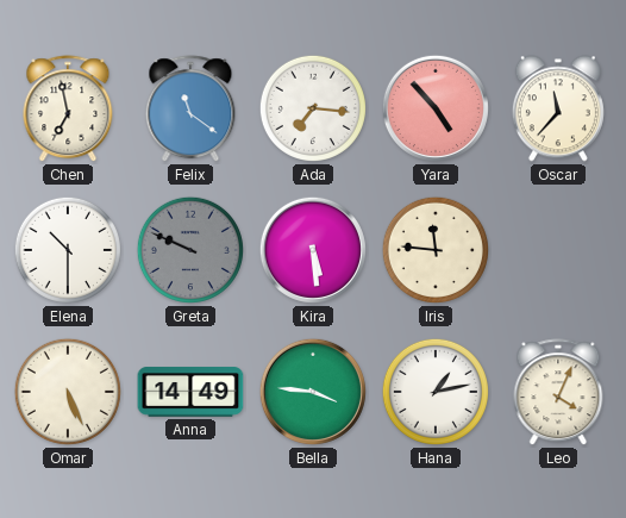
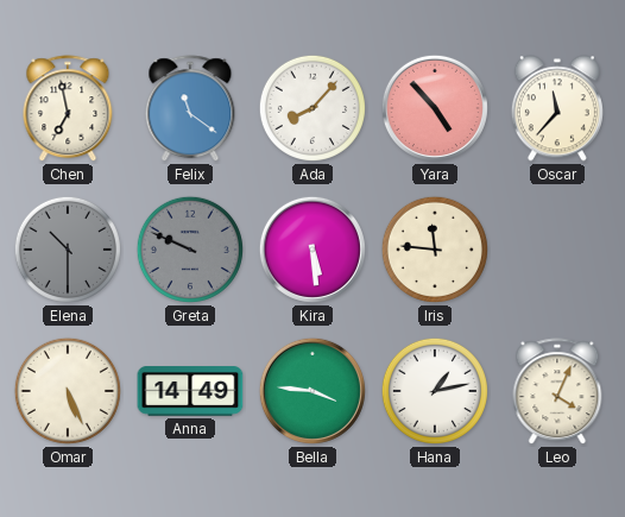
Ada: 7:16 -> 8:07
Elena dial: white -> grey
